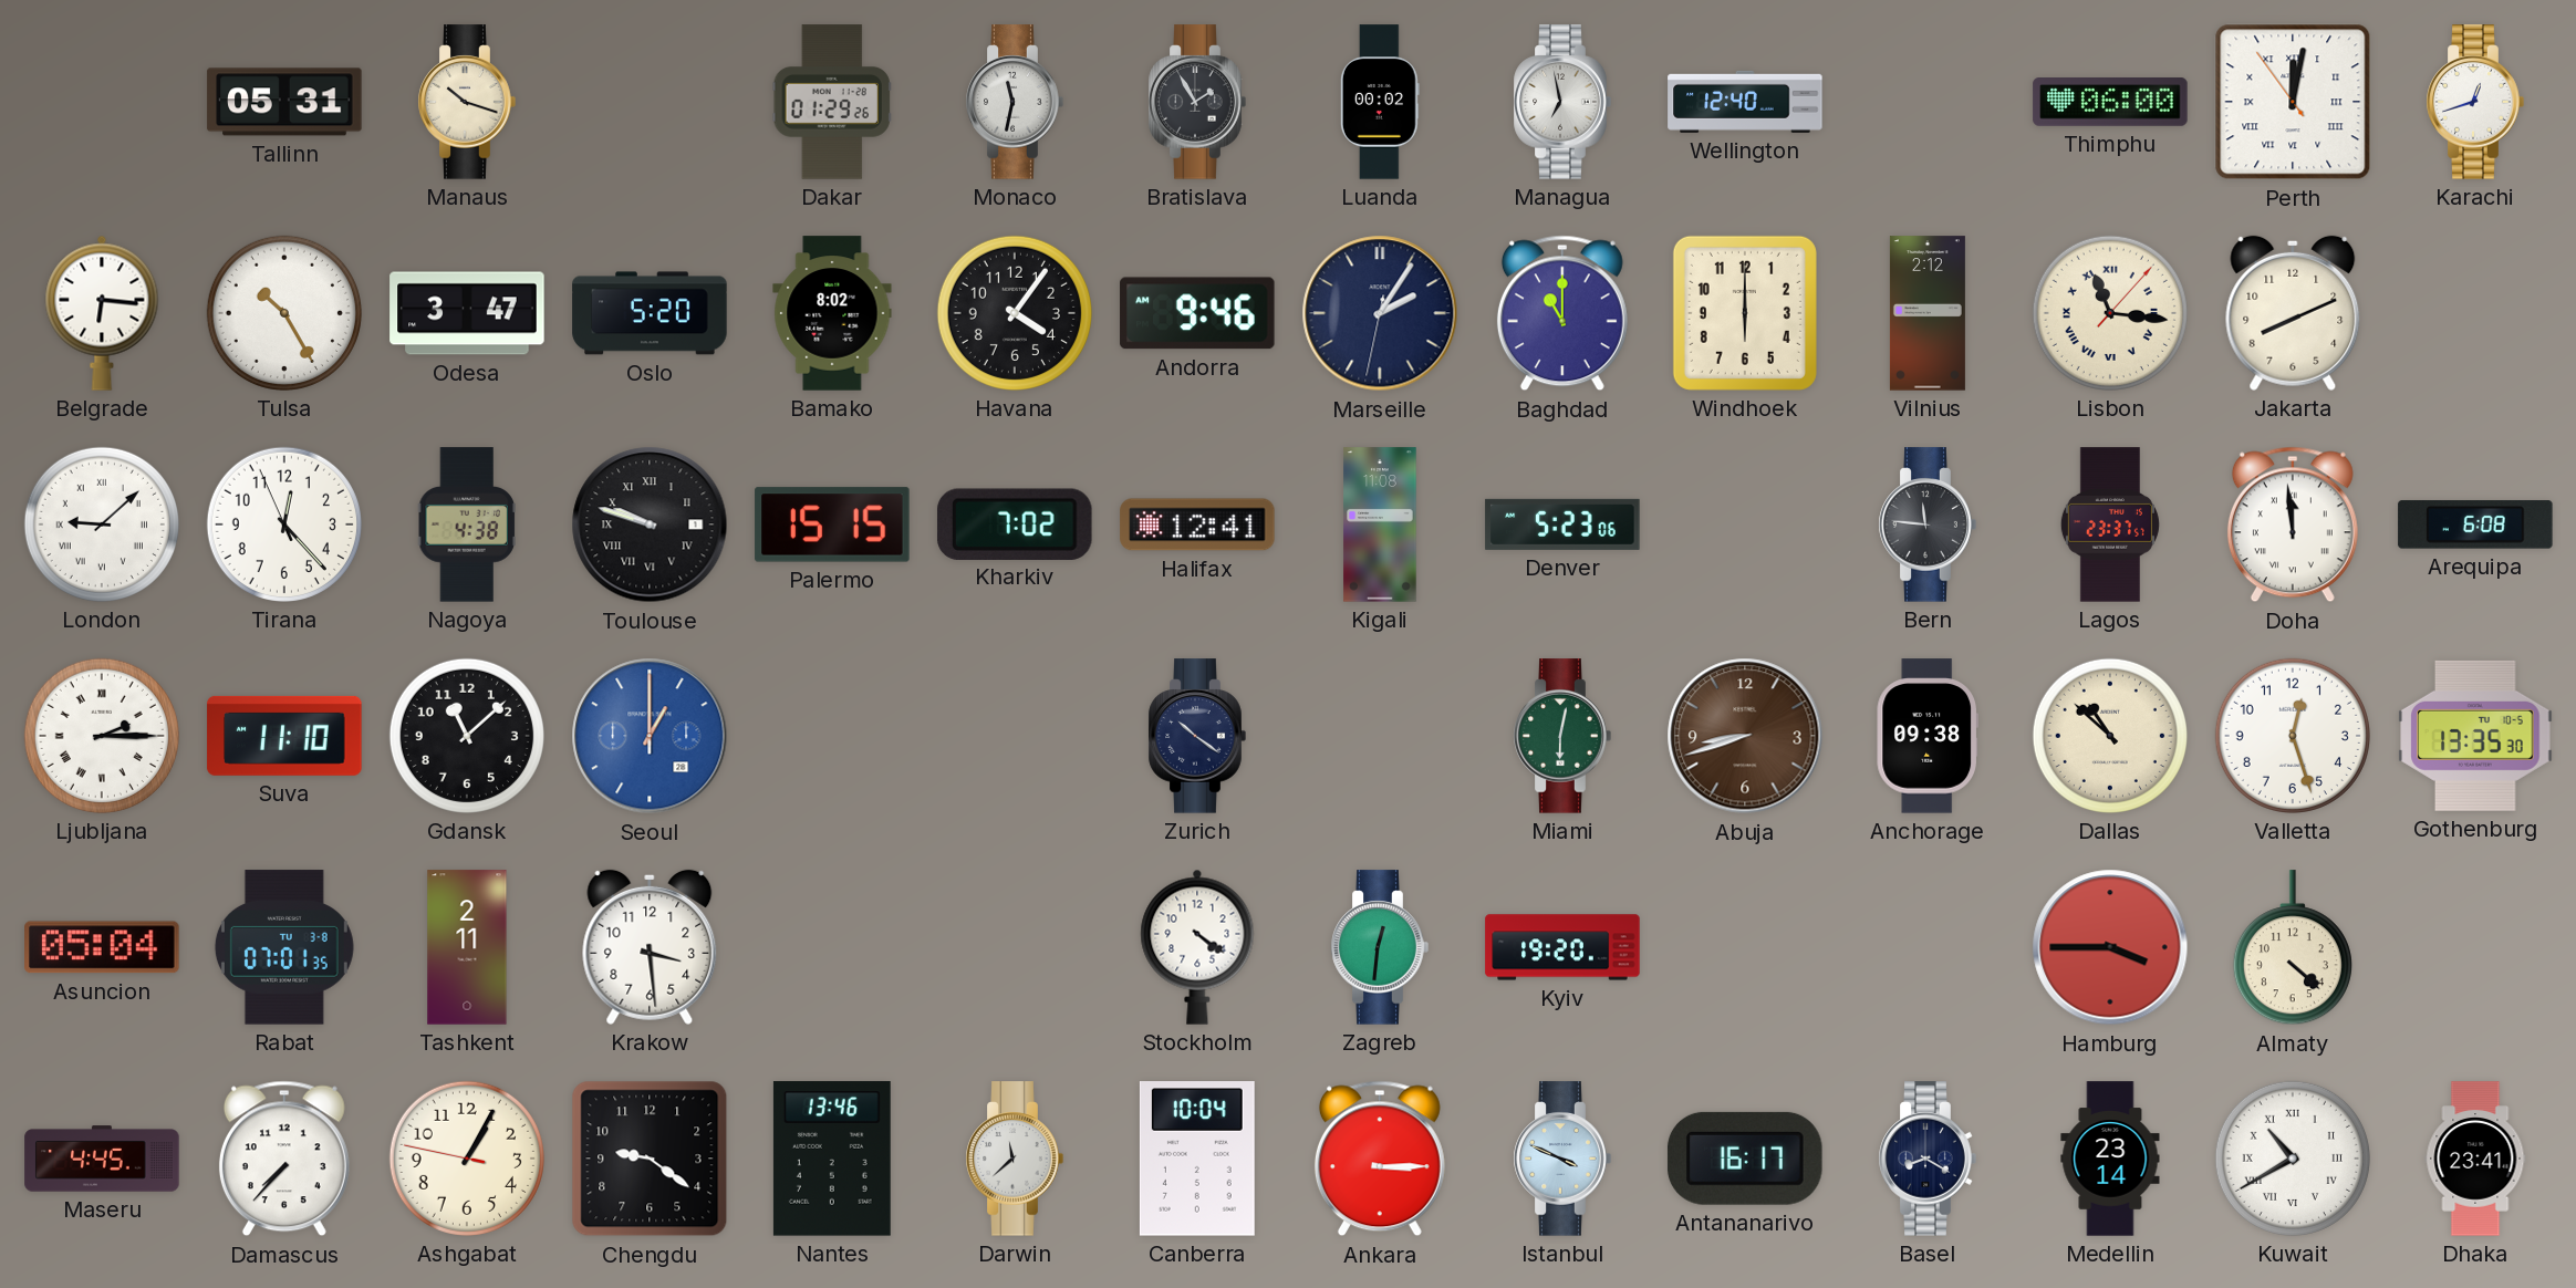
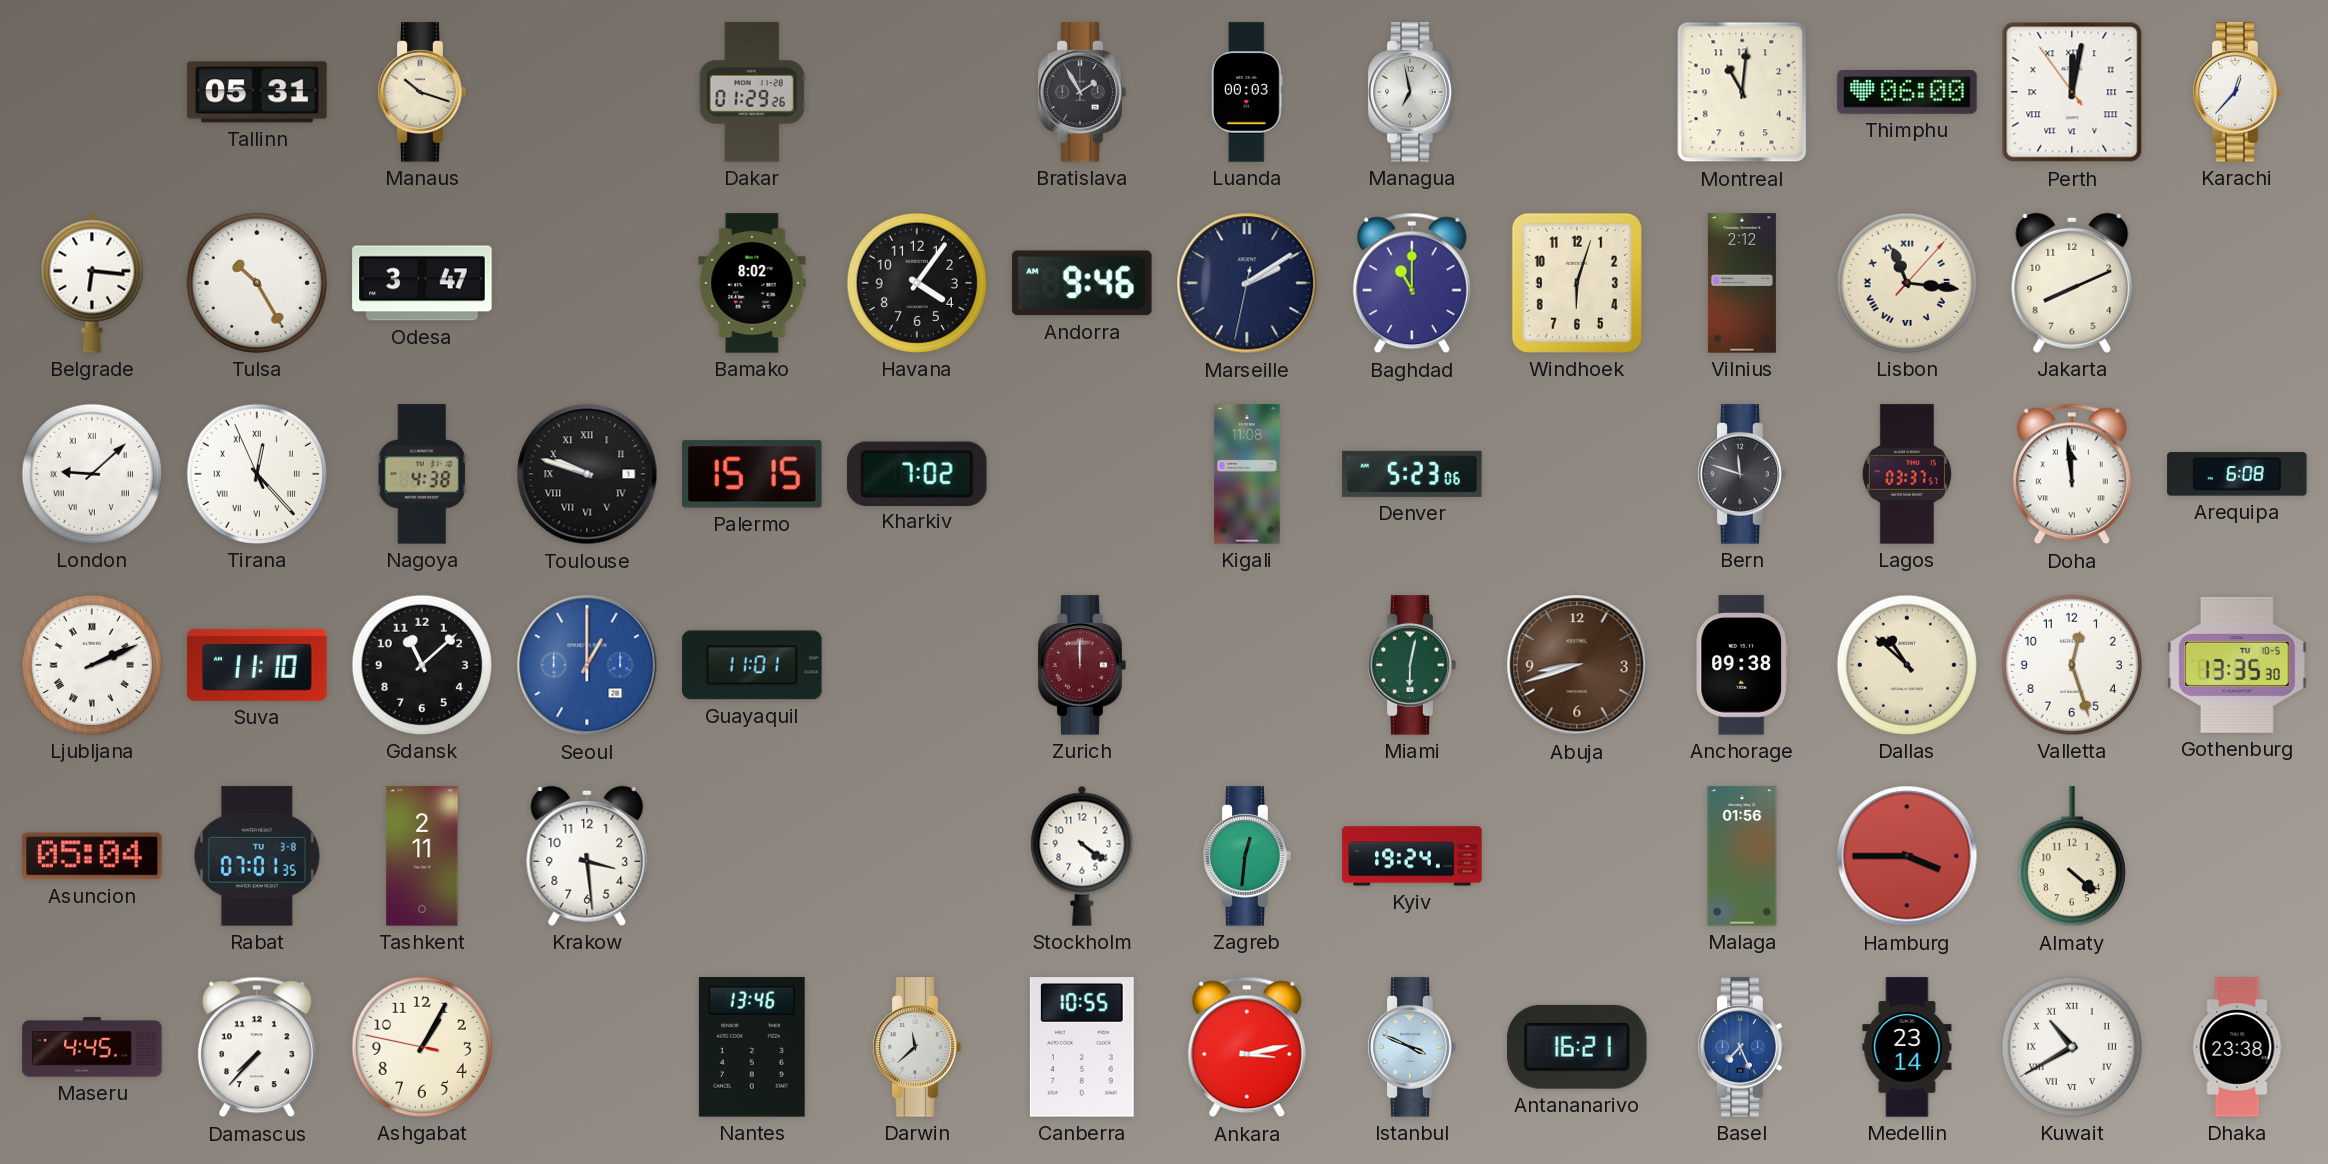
Monaco: 11:32 -> none
Luanda: 00:02 -> 00:03
Wellington: 12:40 -> none
Montreal: none -> 11:01
Karachi: 12:42 -> 12:37
Oslo: 5:20 -> none
Marseille: 2:05 -> 2:09
Windhoek: 6:00 -> 6:03
Tirana numerals: Arabic -> Roman
Halifax: 12:41 -> none
Bern: 11:46 -> 11:48
Lagos: 23:37 -> 03:37
Ljubljana: 2:15 -> 2:11
Guayaquil: none -> 11:01
Zurich: 10:21 -> 12:00
Zurich dial: navy -> burgundy
Kyiv: 19:20 -> 19:24
Malaga: none -> 01:56
Chengdu: 9:21 -> none
Canberra: 10:04 -> 10:55
Ankara: 3:15 -> 3:13
Antananarivo: 16:17 -> 16:21
Basel: 8:20 -> 7:26
Basel dial: navy -> blue
Dhaka: 23:41 -> 23:38
